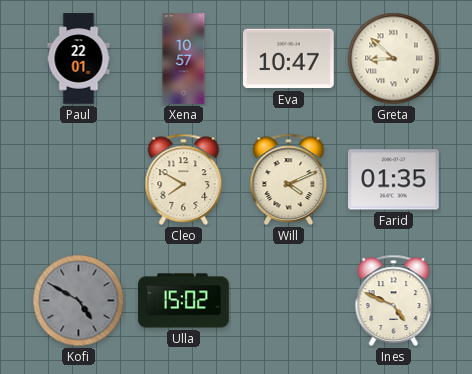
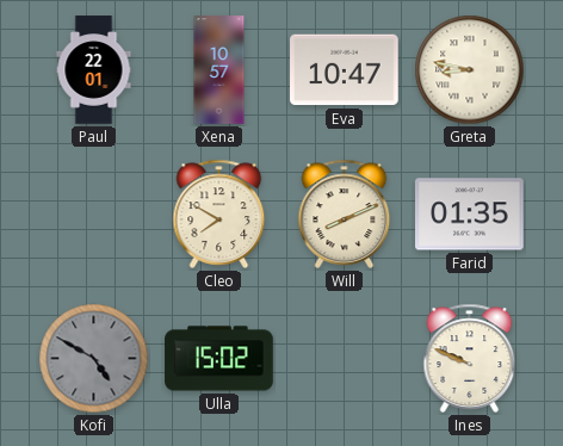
Greta: 8:52 -> 8:47
Will: 4:11 -> 8:11
Ines: 4:49 -> 9:49
